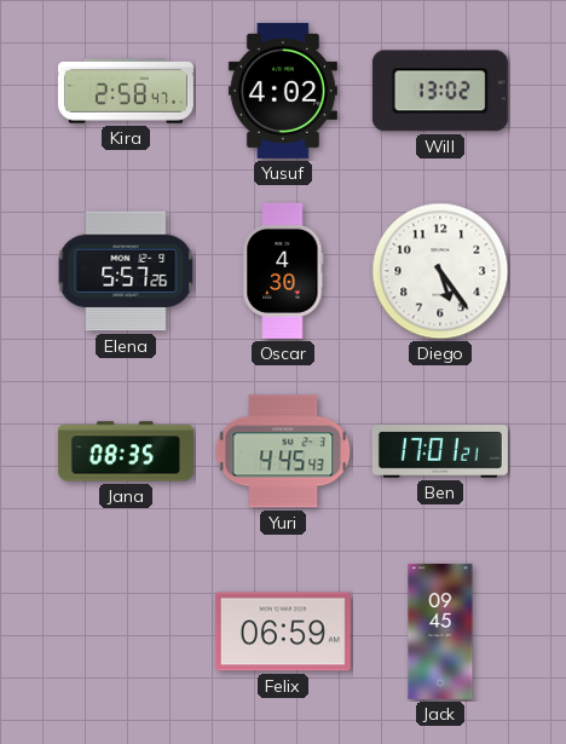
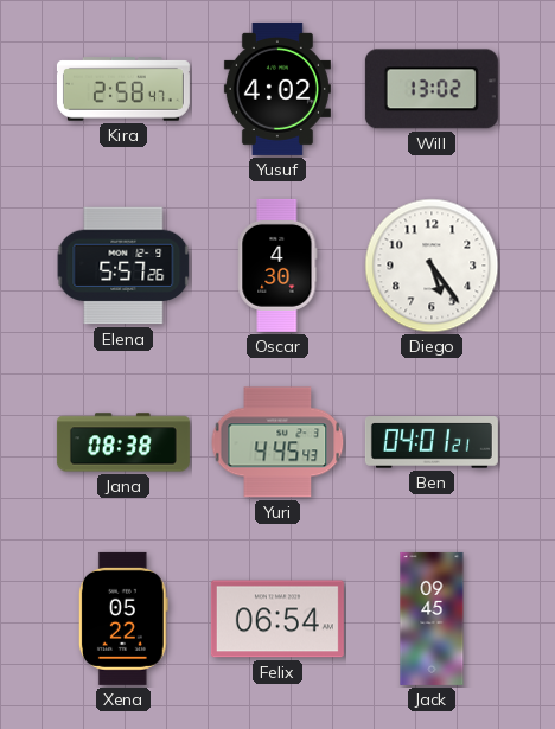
Jana: 08:35 -> 08:38
Ben: 17:01 -> 04:01
Xena: none -> 05:22
Felix: 06:59 -> 06:54
